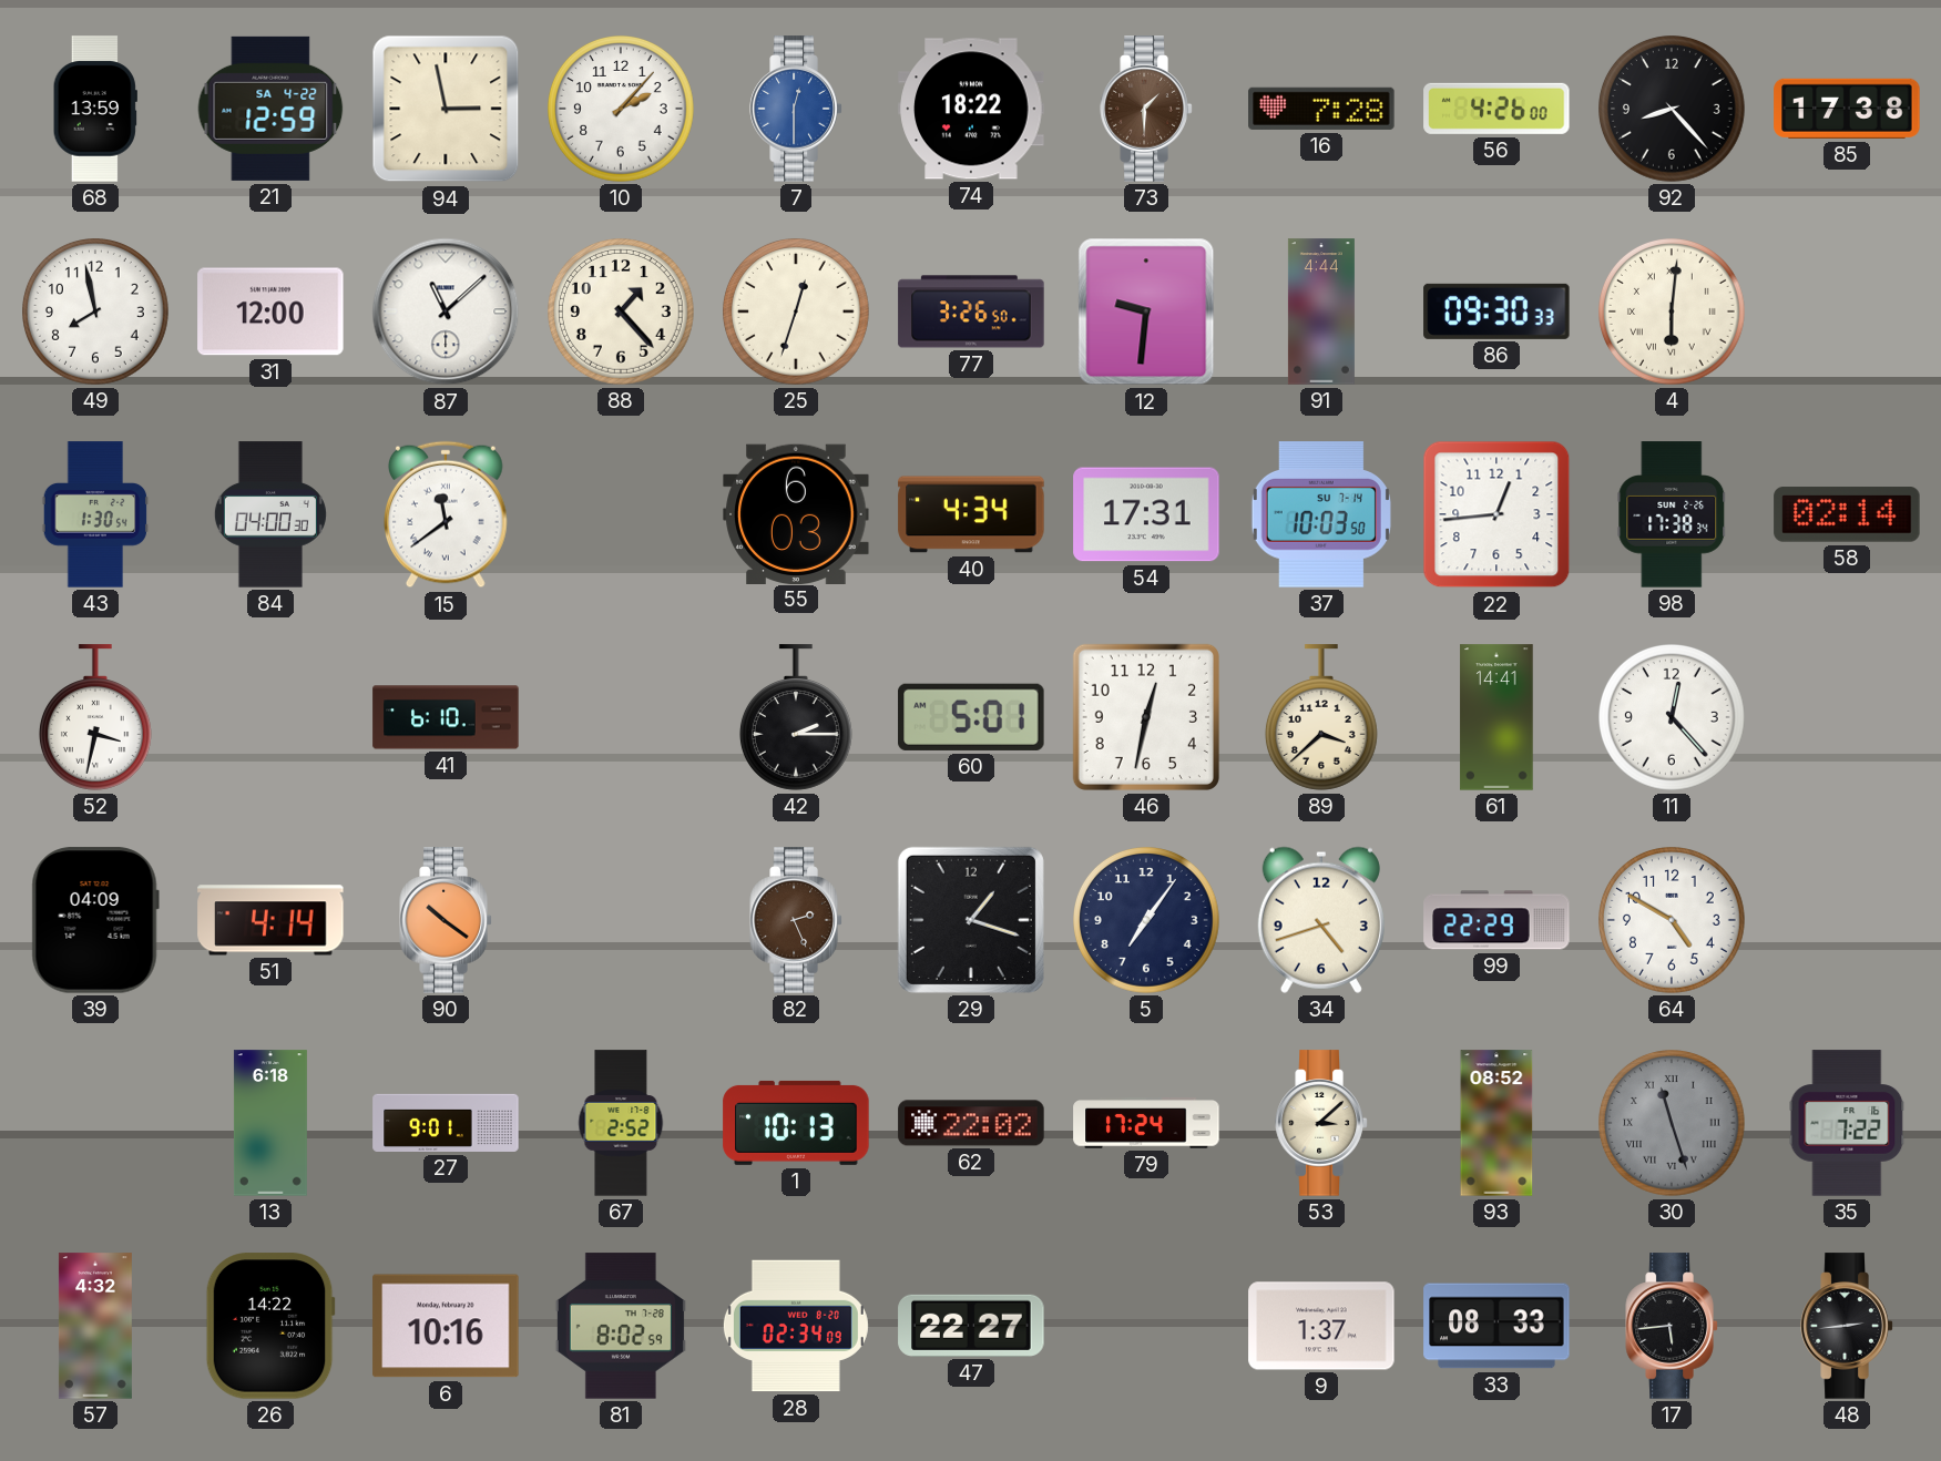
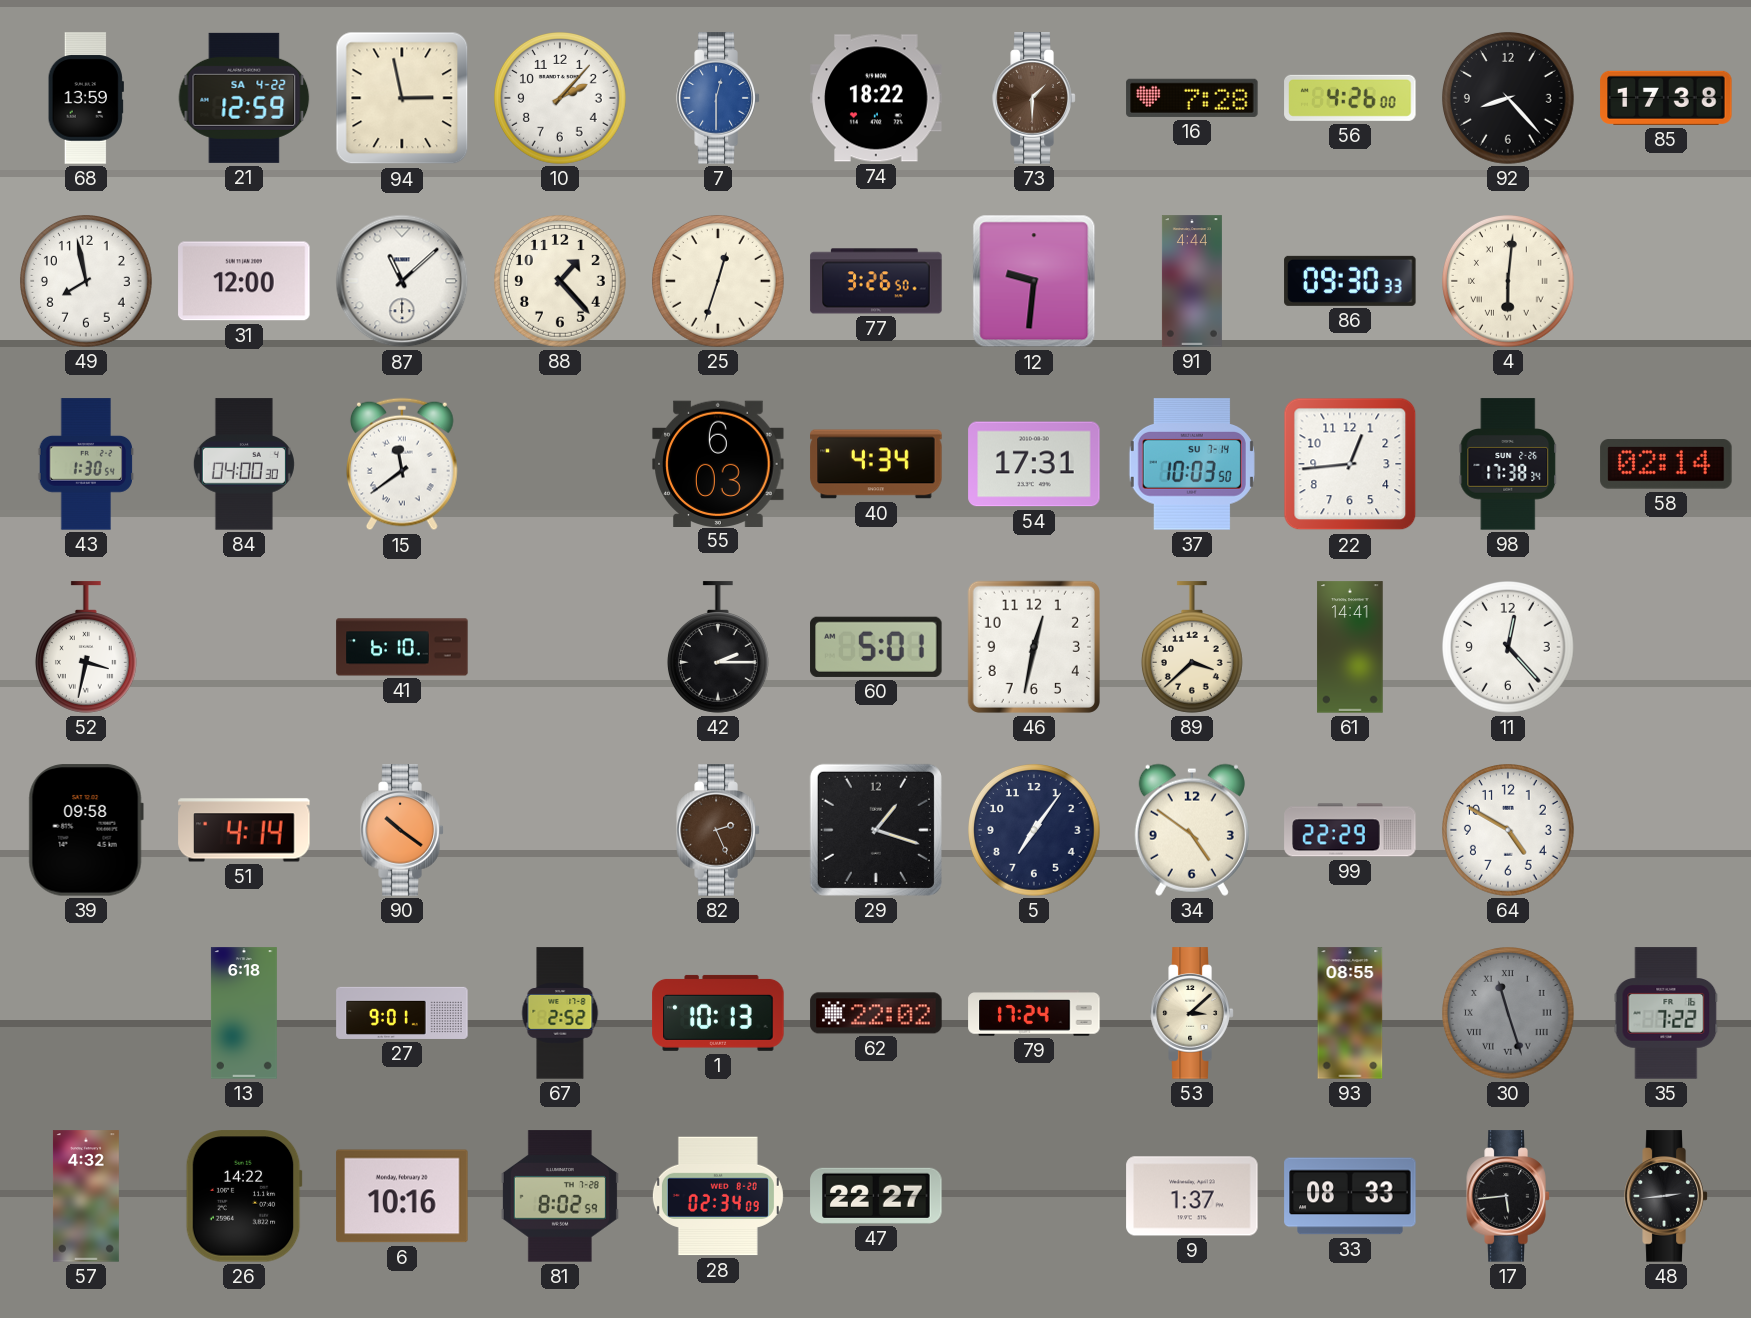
39: 04:09 -> 09:58
34: 4:42 -> 4:51
93: 08:52 -> 08:55
